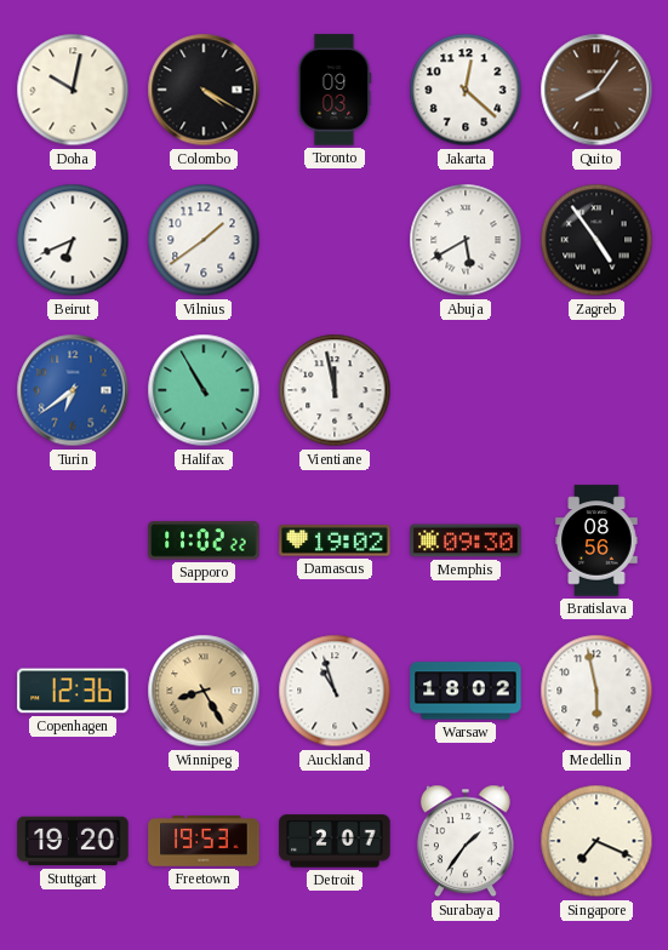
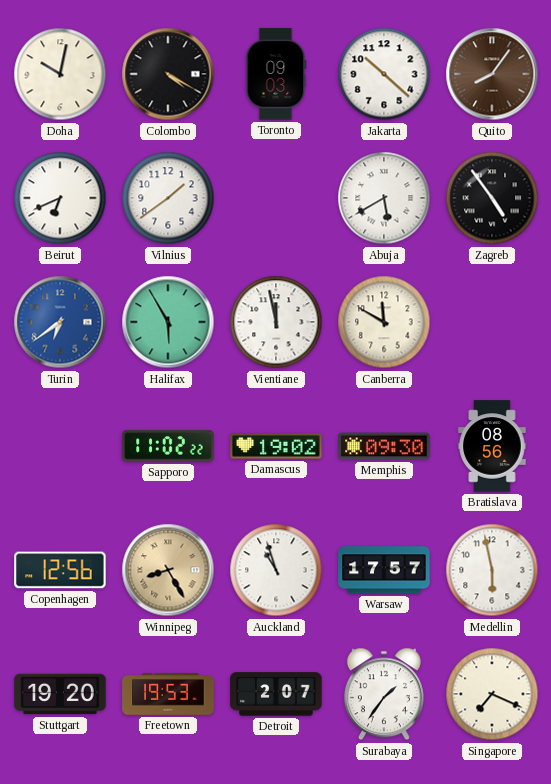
Jakarta: 12:22 -> 10:22
Halifax: 10:55 -> 5:55
Canberra: none -> 11:50
Copenhagen: 12:36 -> 12:56
Warsaw: 18:02 -> 17:57
